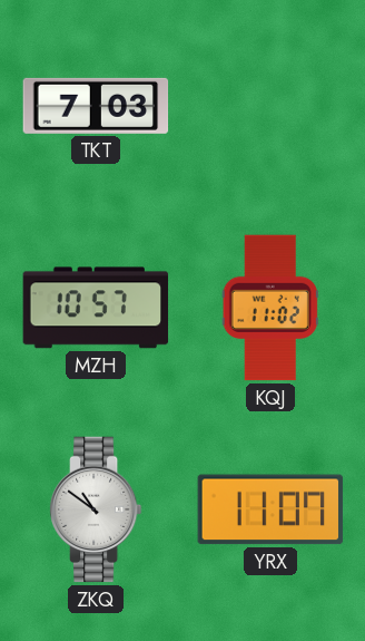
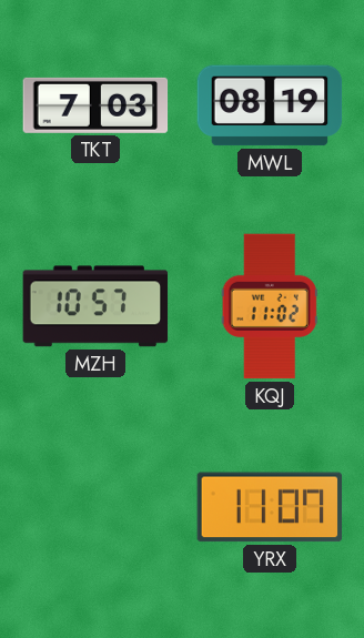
MWL: none -> 08:19
ZKQ: 10:51 -> none
